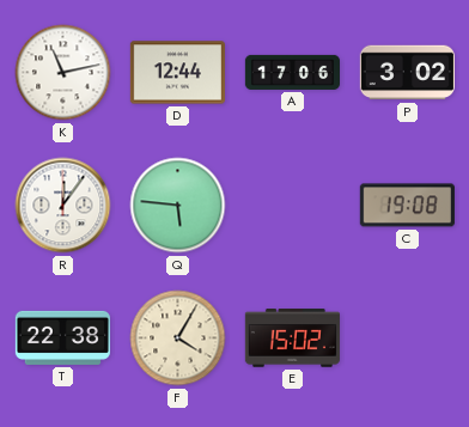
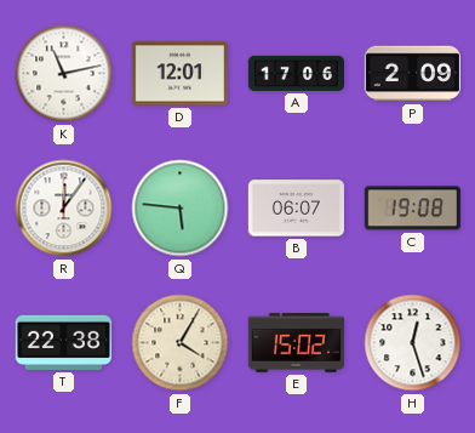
D: 12:44 -> 12:01
P: 3:02 -> 2:09
B: none -> 06:07
H: none -> 12:27
